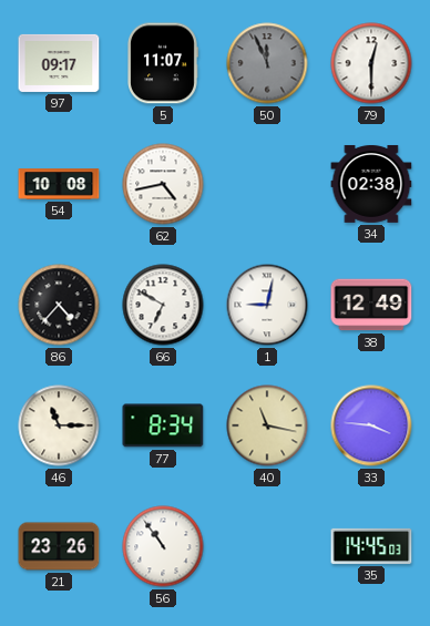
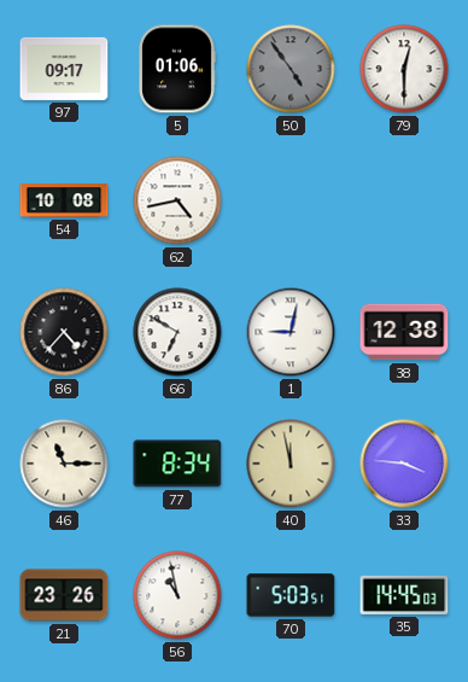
5: 11:07 -> 01:06
50: 11:56 -> 4:54
34: 02:38 -> none
38: 12:49 -> 12:38
40: 11:17 -> 11:58
56: 10:54 -> 10:58
70: none -> 5:03
